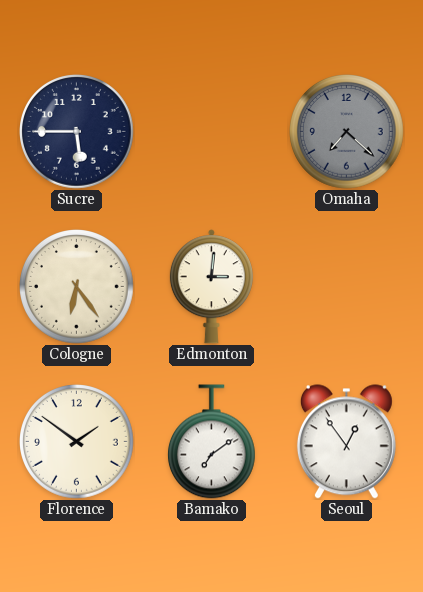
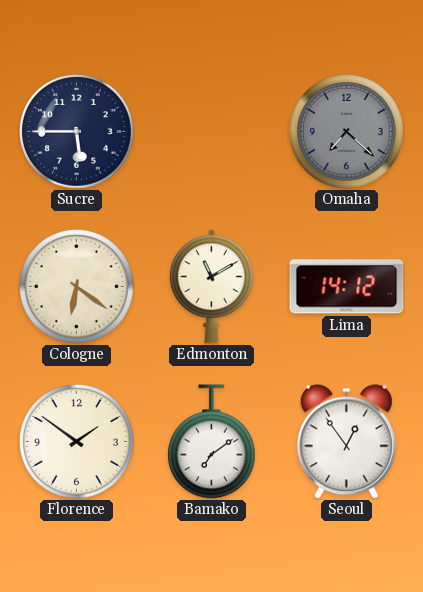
Cologne: 6:24 -> 6:21
Edmonton: 3:01 -> 11:10
Lima: none -> 14:12
